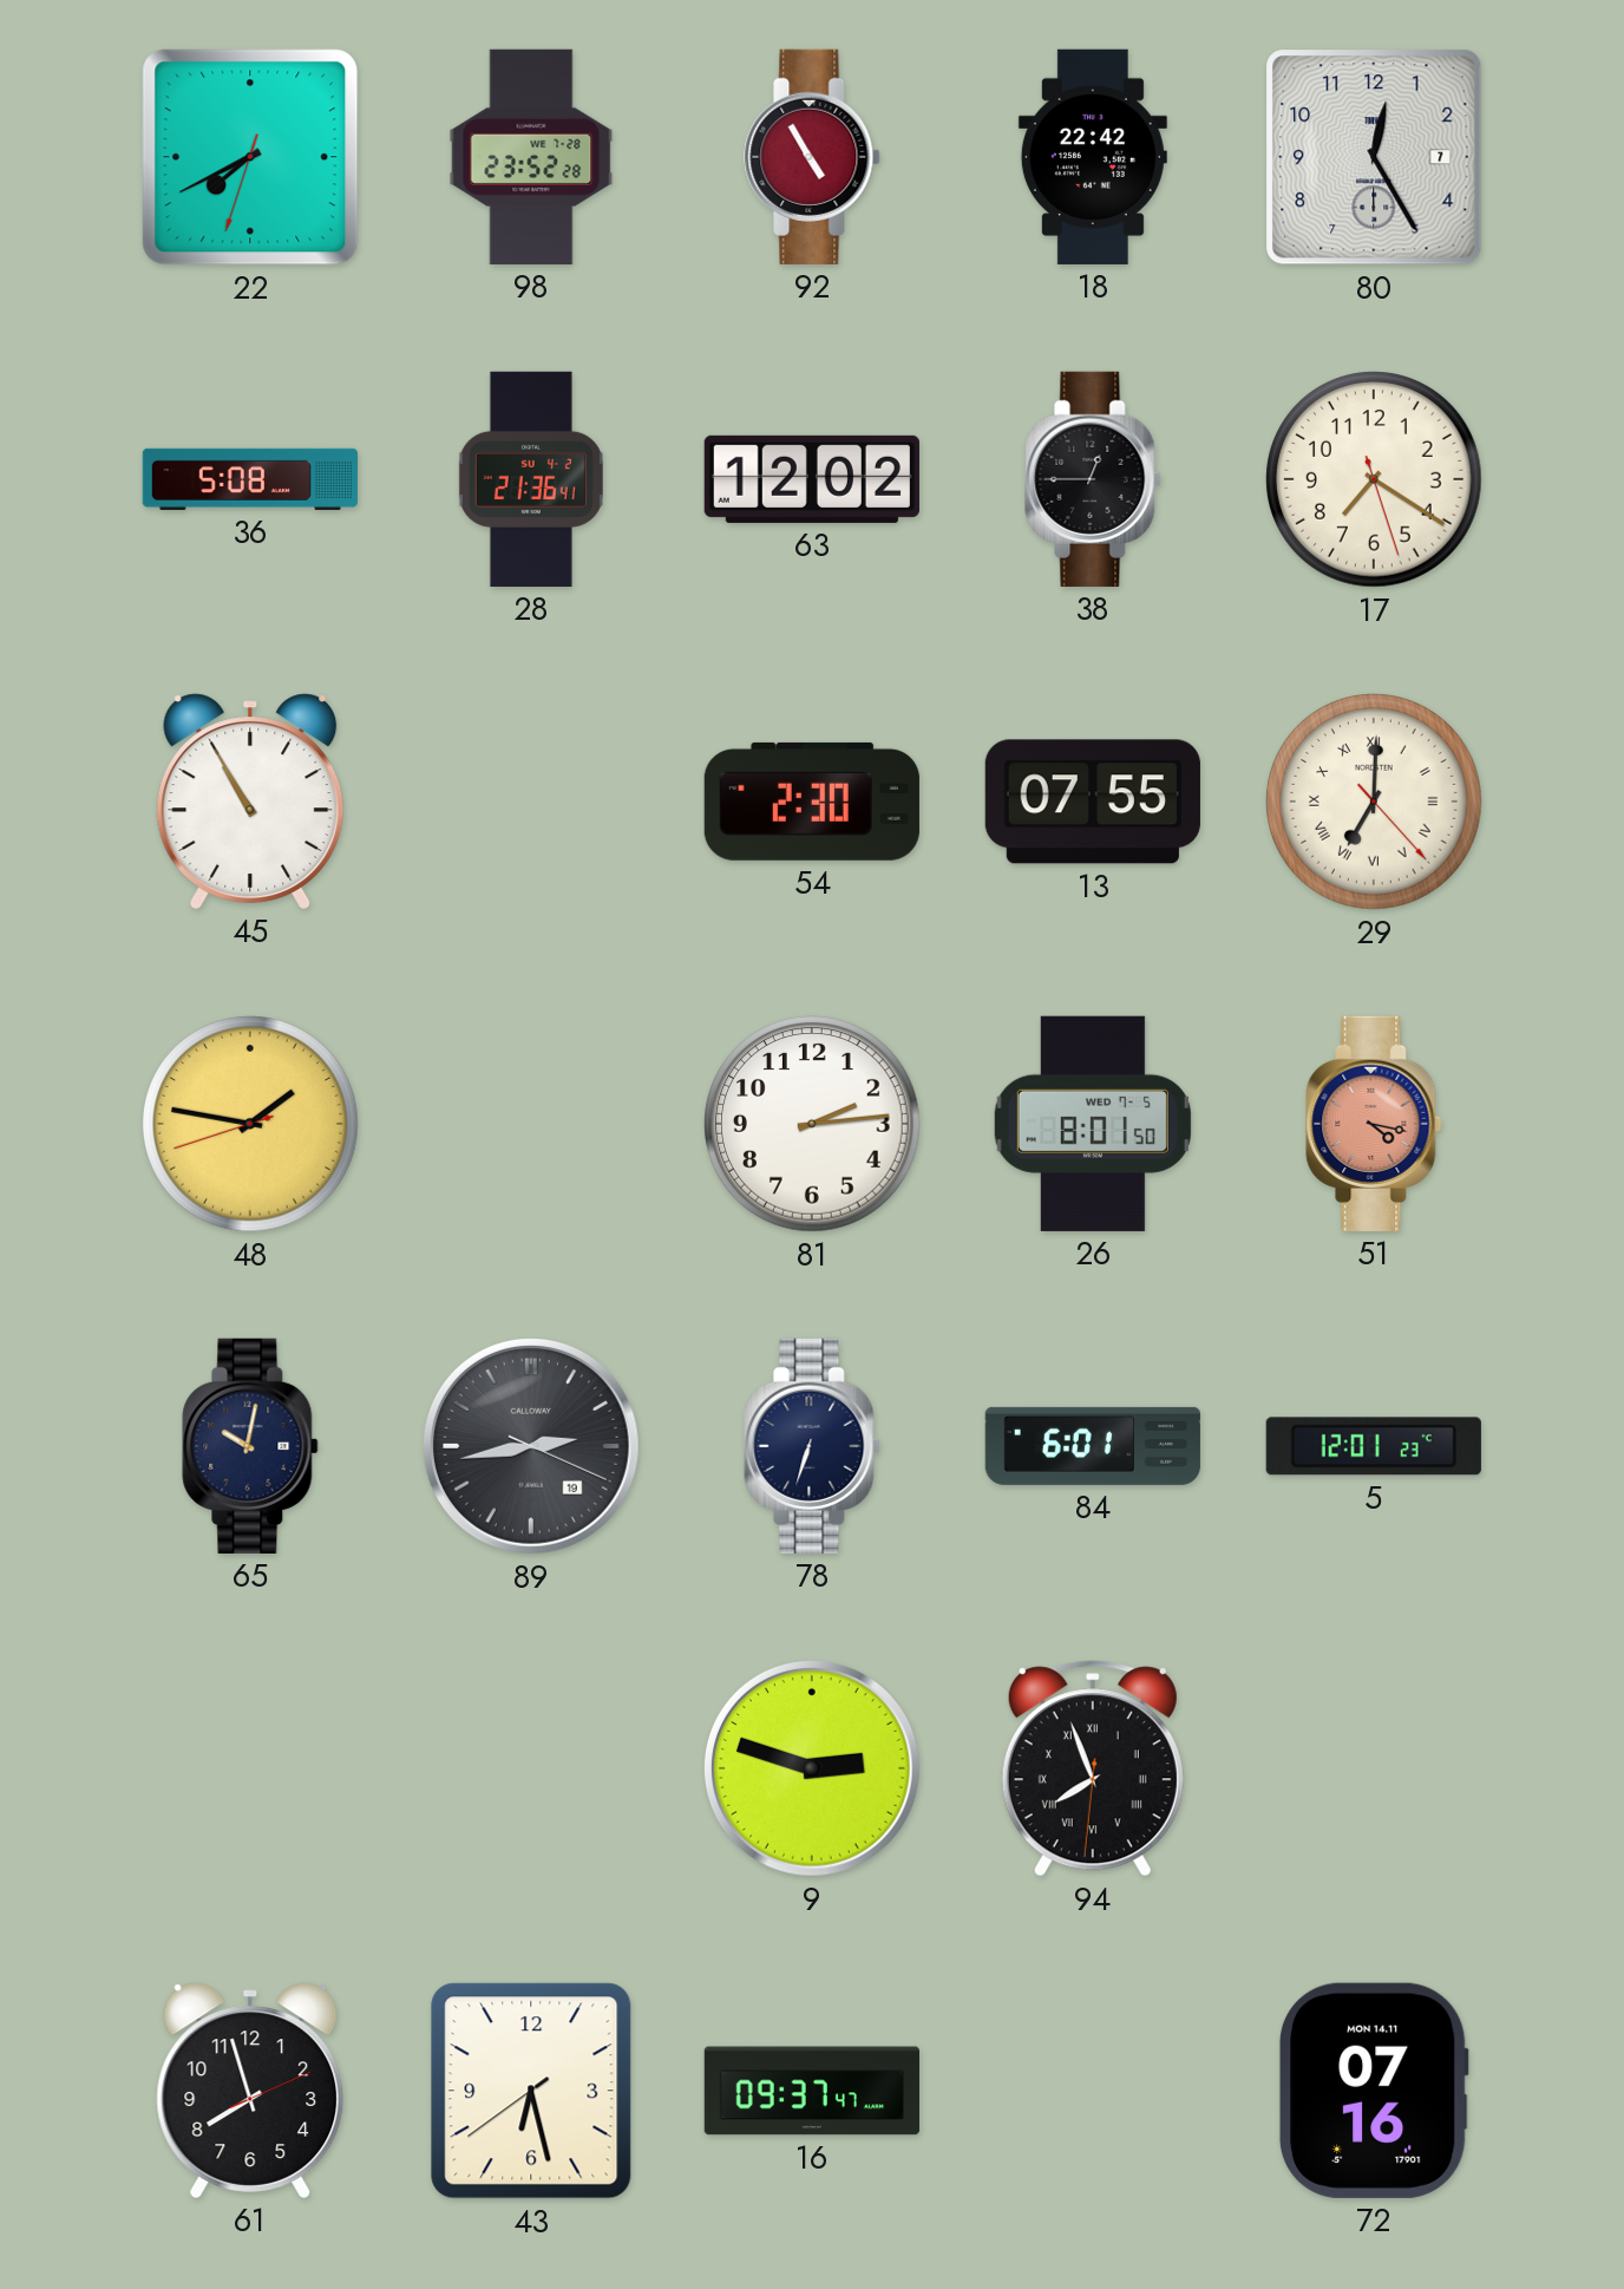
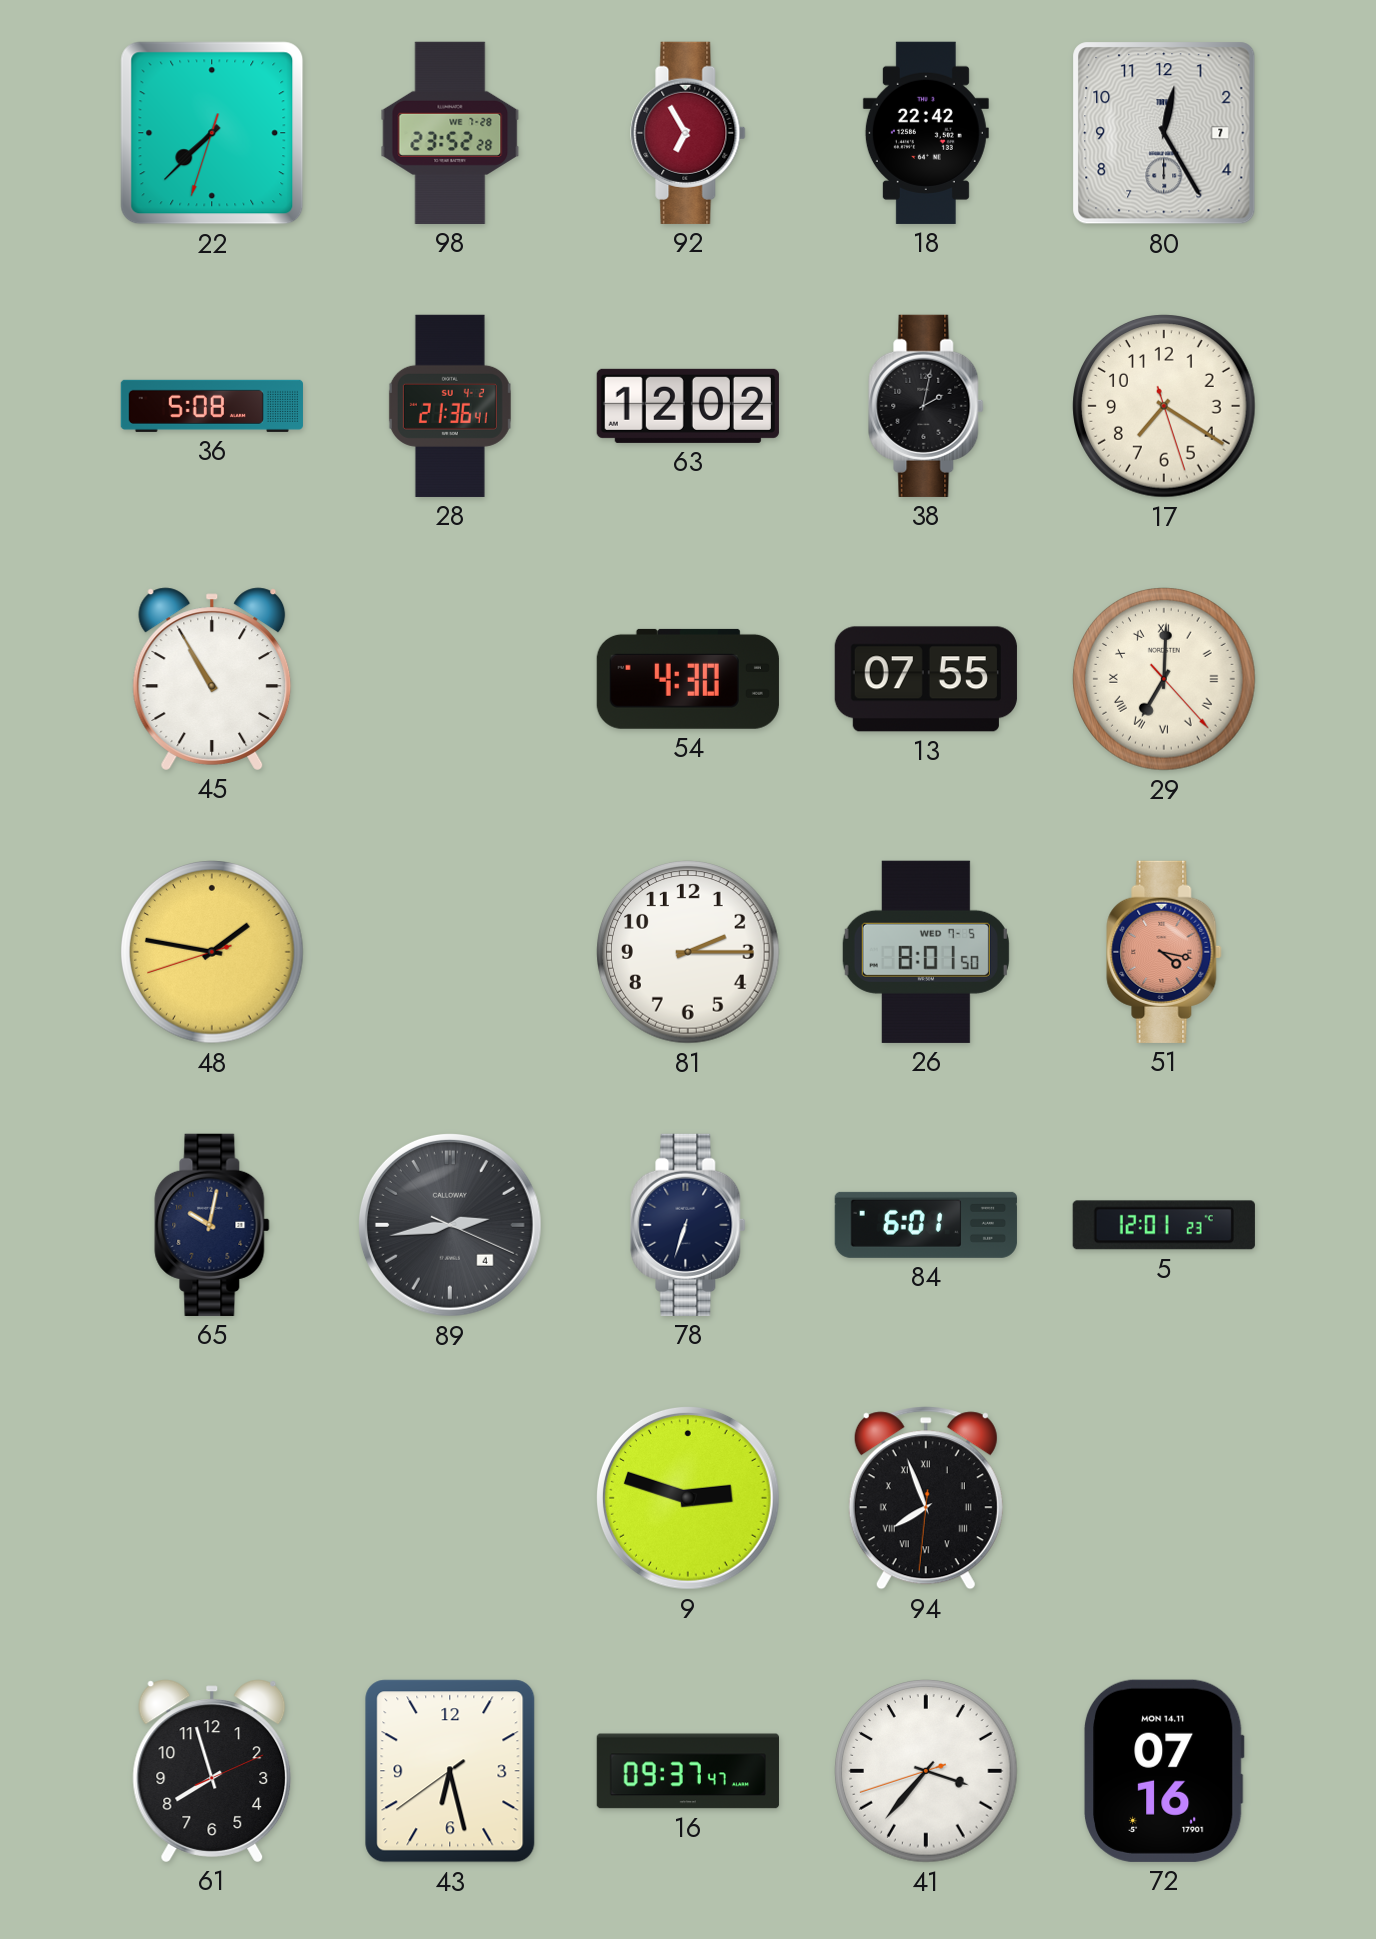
22: 7:40 -> 7:37
92: 4:55 -> 6:55
38: 12:45 -> 2:02
54: 2:30 -> 4:30
81: 2:14 -> 2:15
89 date: 19 -> 4
41: none -> 3:36
